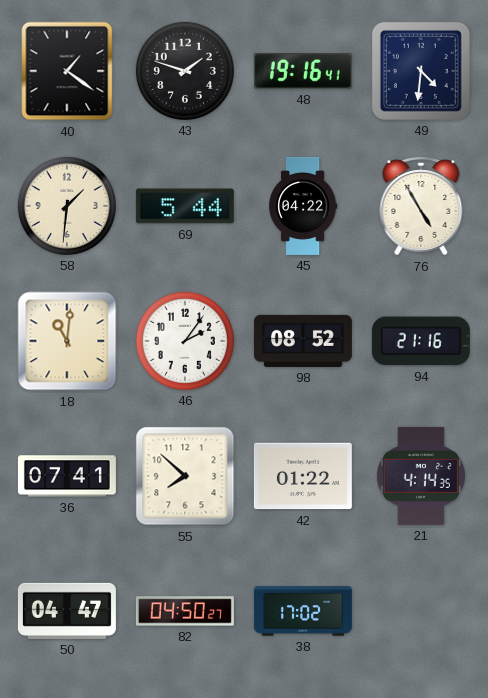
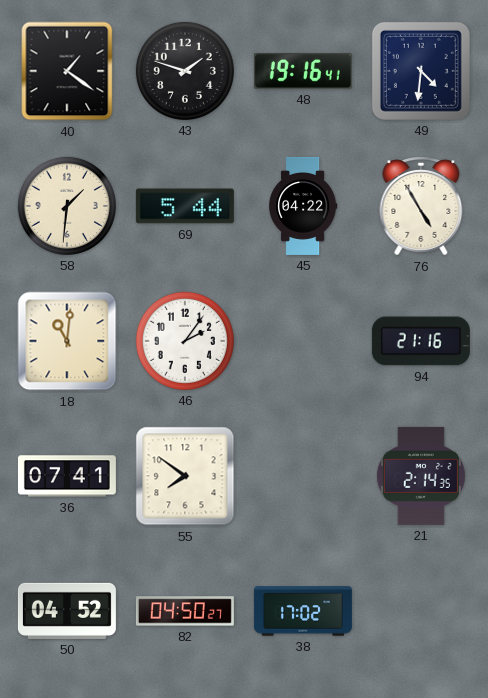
98: 08:52 -> none
55: 7:52 -> 7:51
42: 01:22 -> none
21: 4:14 -> 2:14
50: 04:47 -> 04:52
